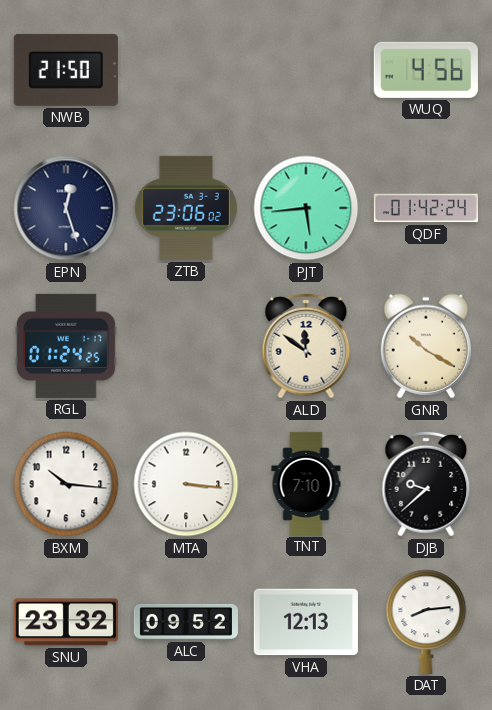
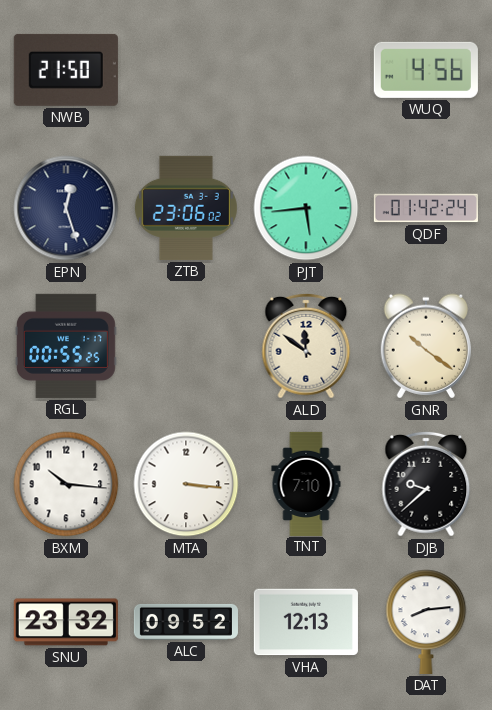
RGL: 01:24 -> 00:55
GNR: 10:20 -> 10:21
